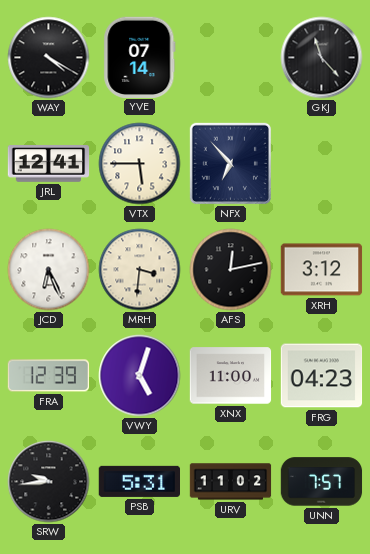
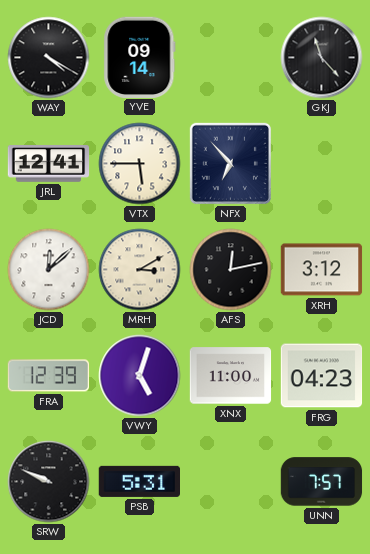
YVE: 07:14 -> 09:14
JCD: 6:26 -> 12:08
MRH: 3:31 -> 3:10
SRW: 9:44 -> 9:49
URV: 11:02 -> none
